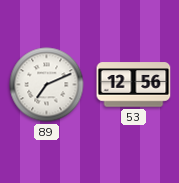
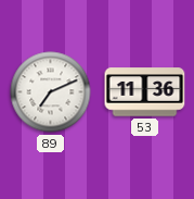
53: 12:56 -> 11:36
